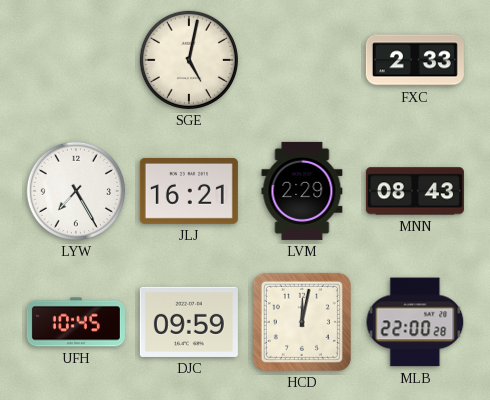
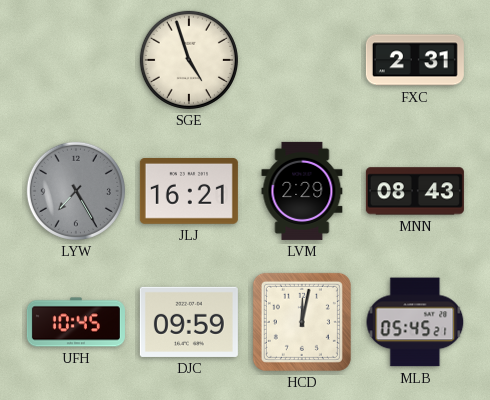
SGE: 5:02 -> 4:57
FXC: 2:33 -> 2:31
LYW dial: white -> grey
MLB: 22:00 -> 05:45
